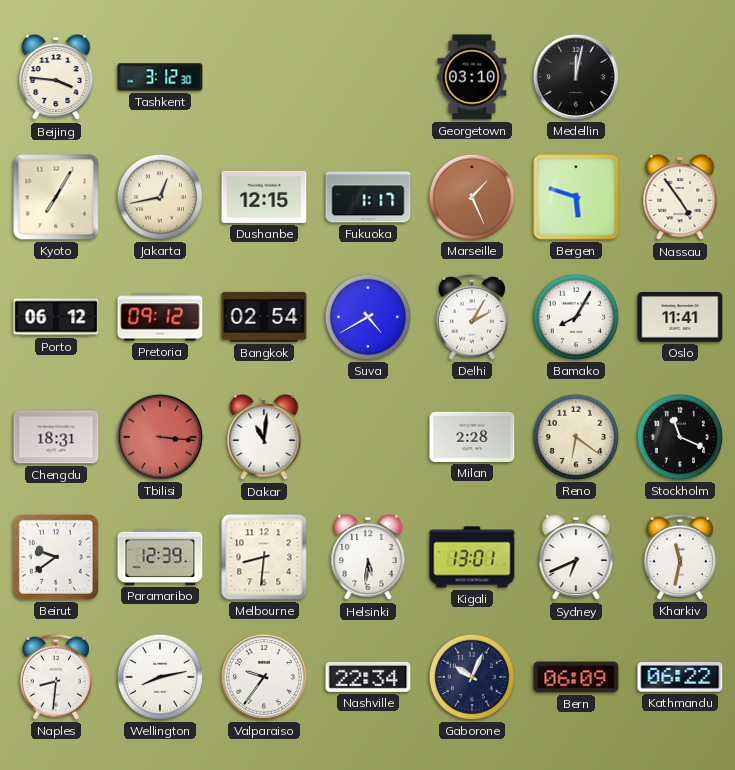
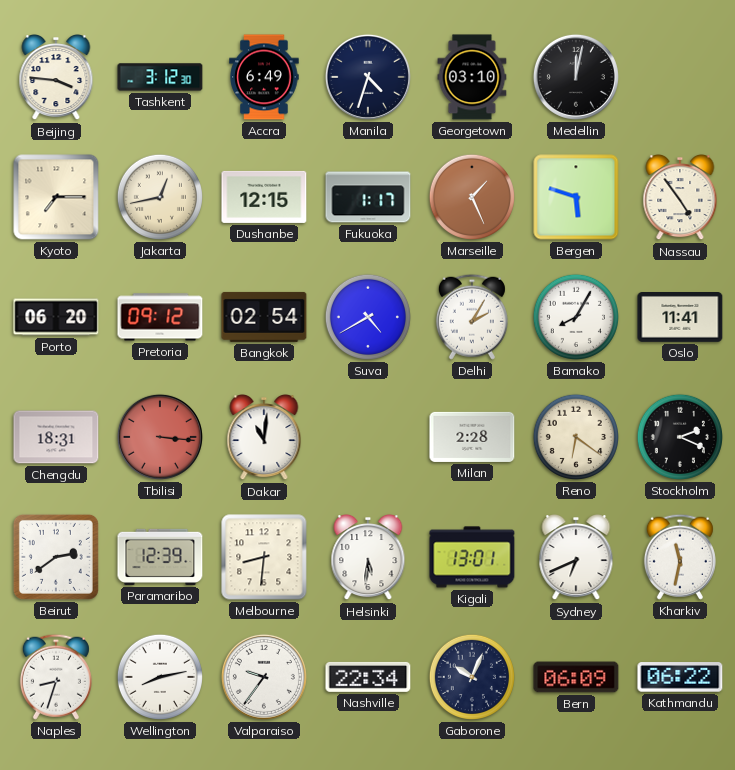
Accra: none -> 6:49
Manila: none -> 4:33
Kyoto: 7:05 -> 7:15
Porto: 06:12 -> 06:20
Stockholm: 11:19 -> 2:19
Beirut: 9:39 -> 2:39
Naples: 8:31 -> 8:33
